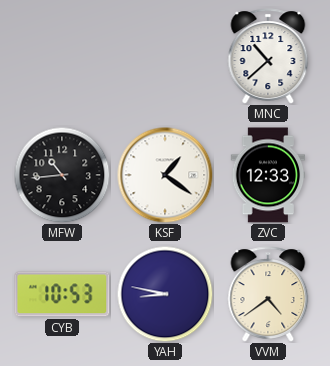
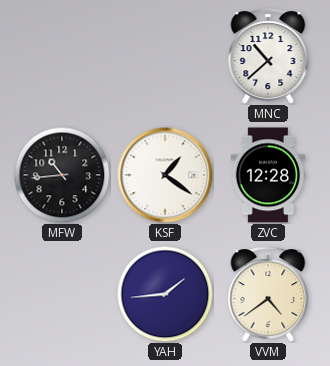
ZVC: 12:33 -> 12:28
CYB: 10:53 -> none
YAH: 8:47 -> 1:44
